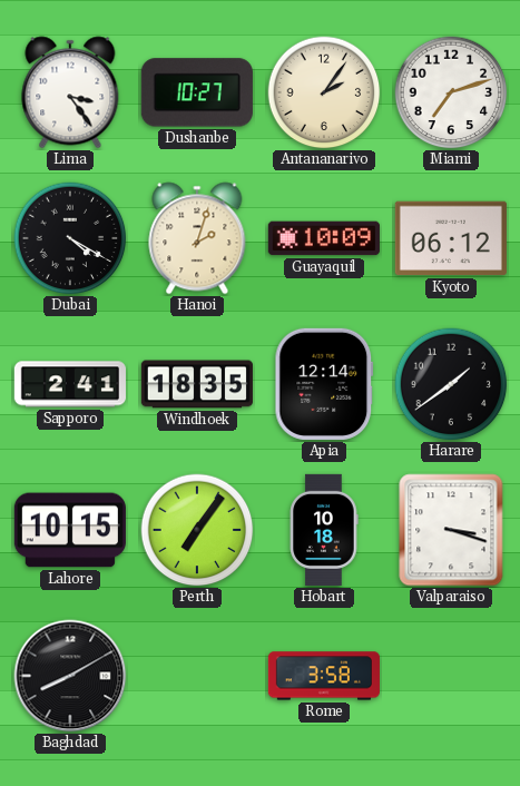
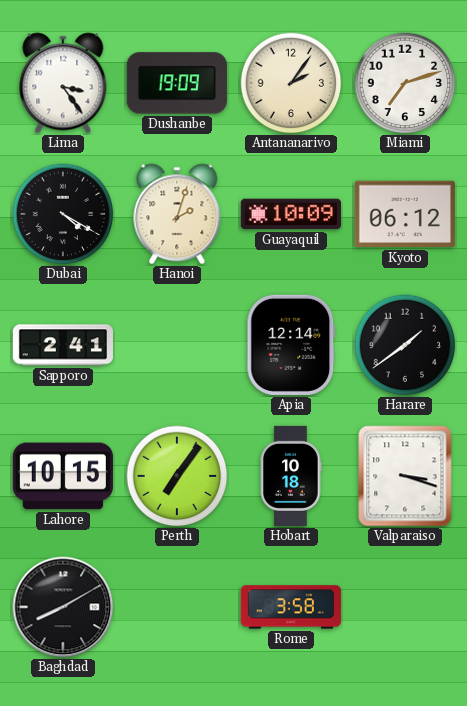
Dushanbe: 10:27 -> 19:09
Windhoek: 18:35 -> none
